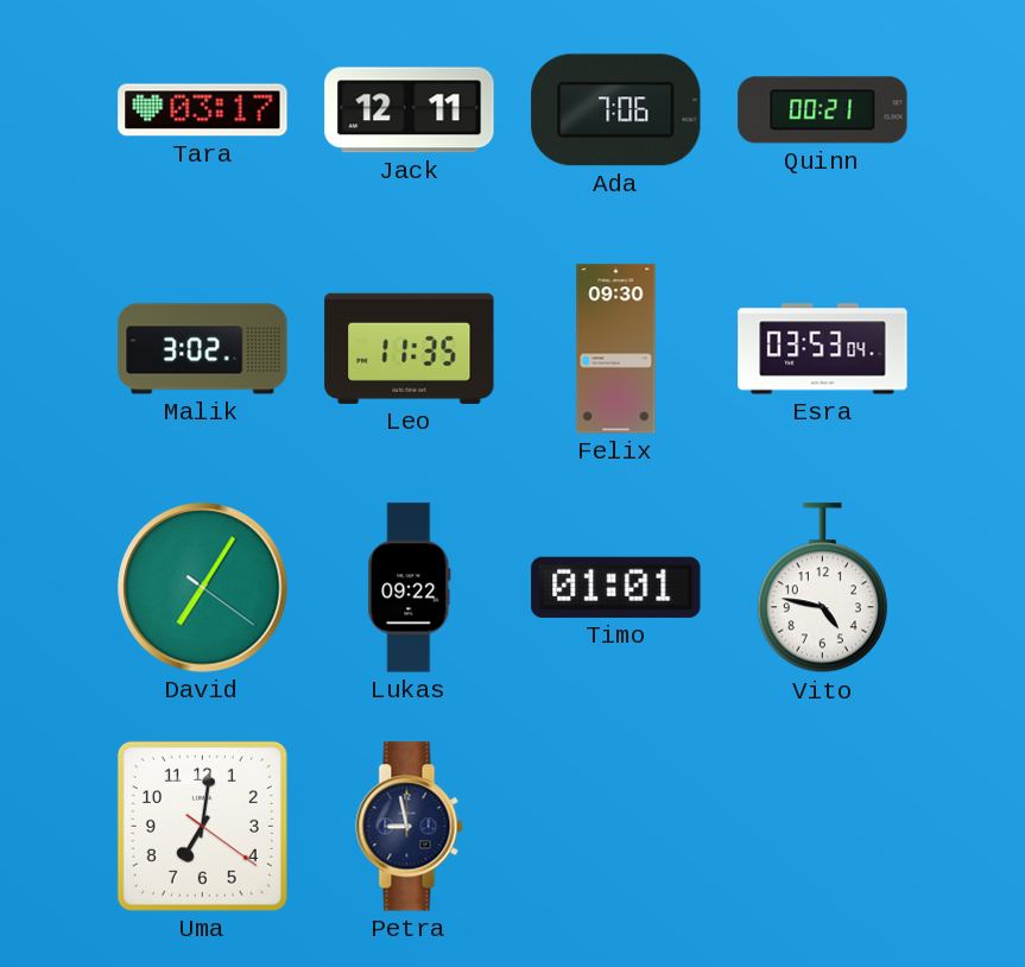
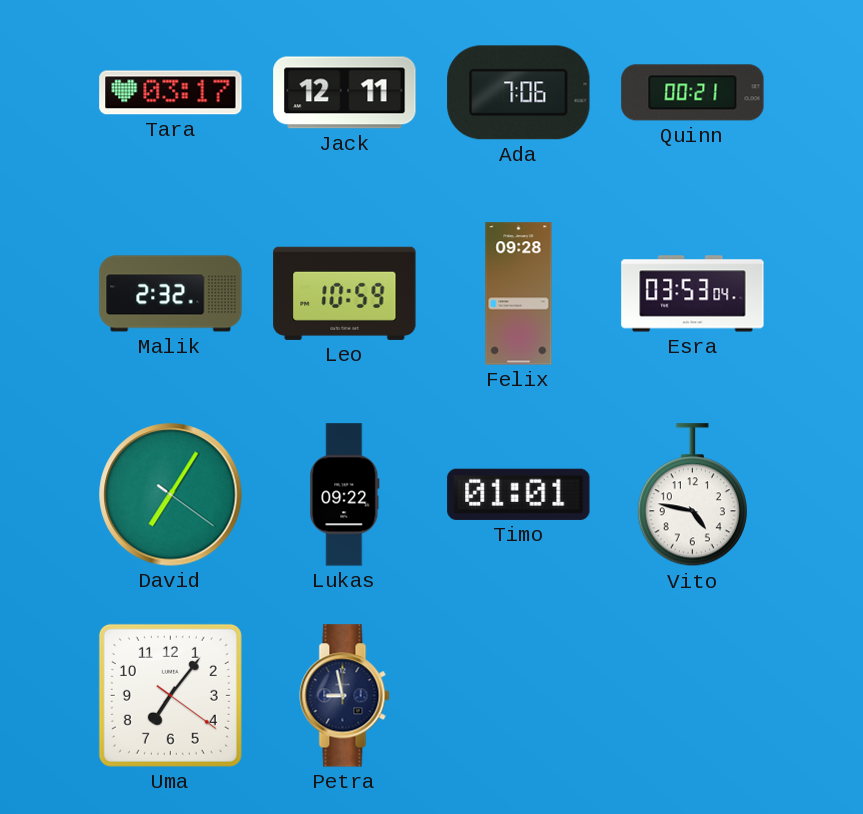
Malik: 3:02 -> 2:32
Leo: 11:35 -> 10:59
Felix: 09:30 -> 09:28
Uma: 7:01 -> 7:06
